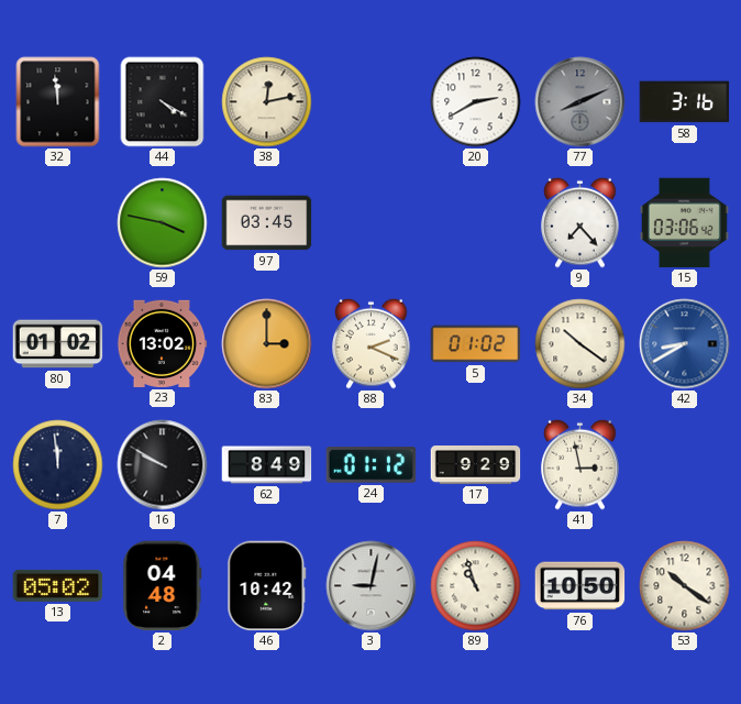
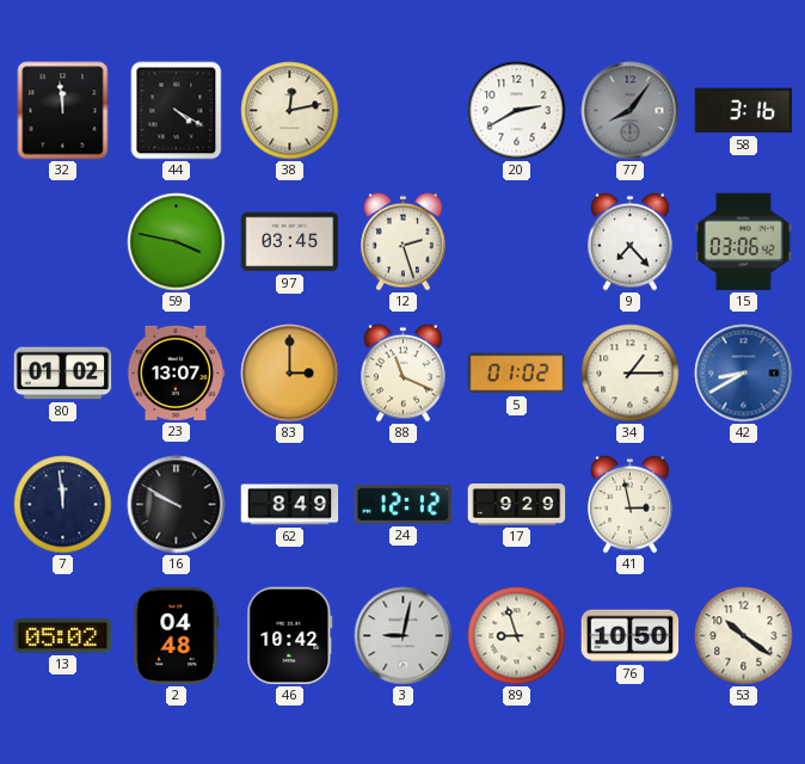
77: 8:11 -> 8:06
12: none -> 2:27
23: 13:02 -> 13:07
88: 2:19 -> 11:19
34: 10:21 -> 1:15
24: 01:12 -> 12:12
89: 10:57 -> 8:57
